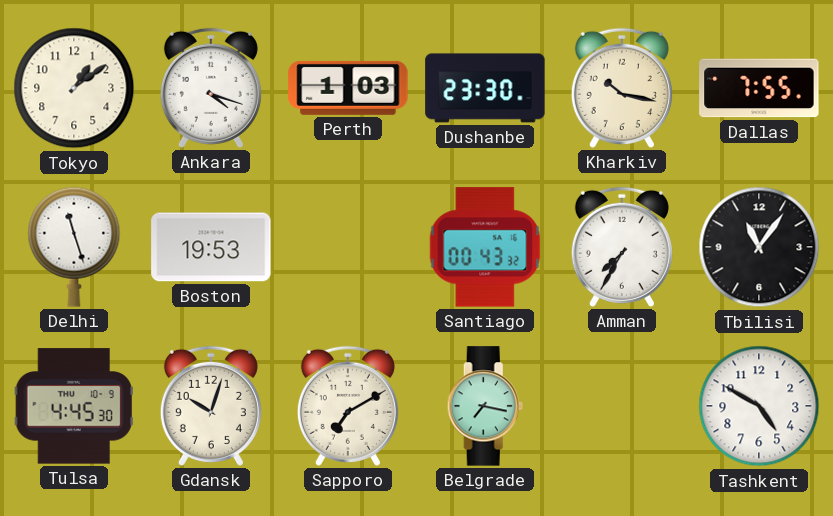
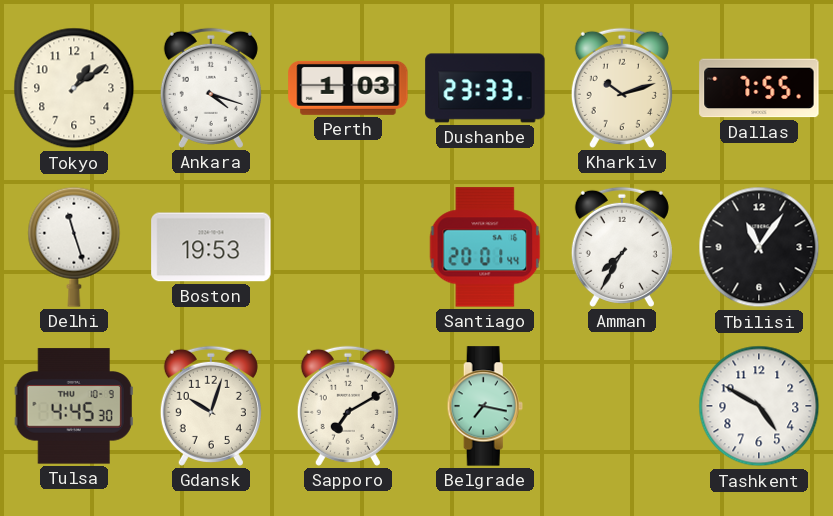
Dushanbe: 23:30 -> 23:33
Kharkiv: 10:17 -> 10:12
Santiago: 00:43 -> 20:01
